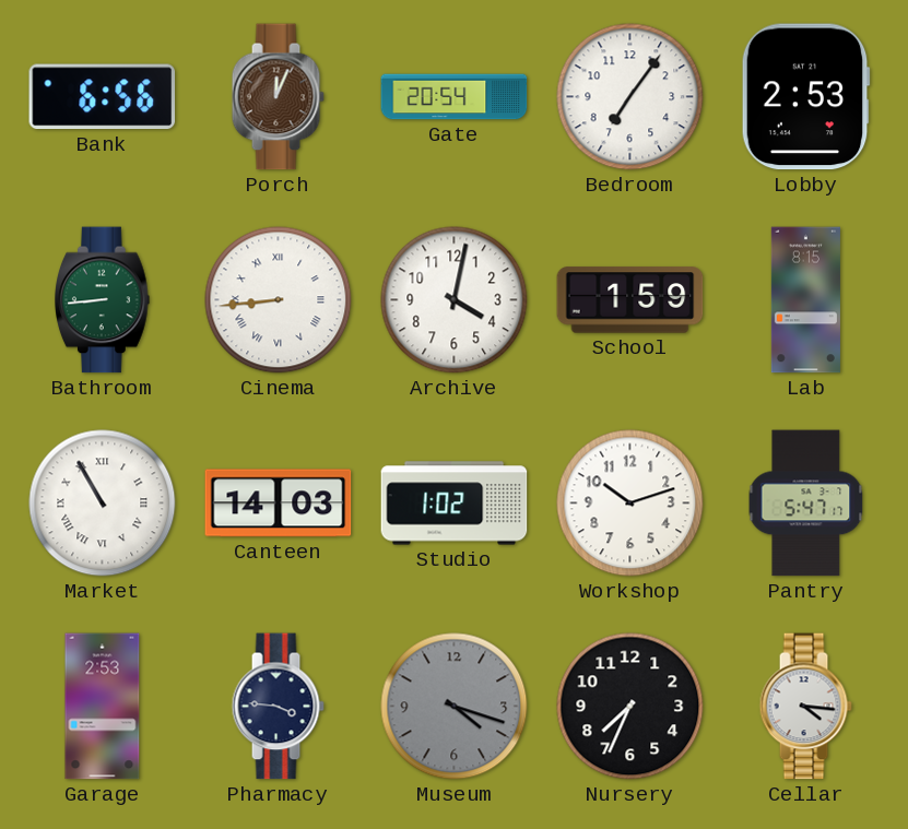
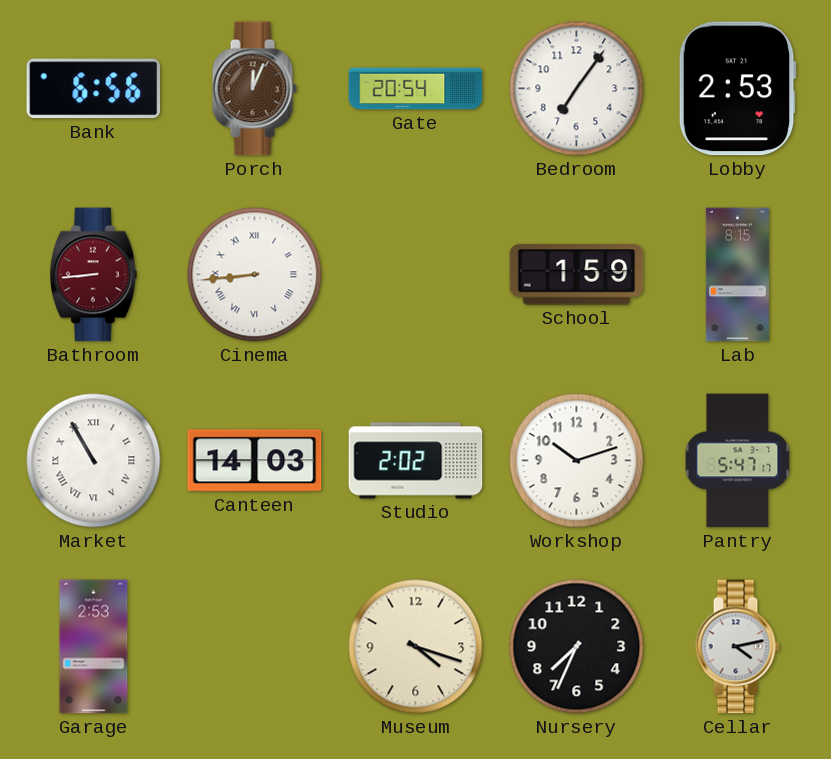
Bathroom dial: green -> burgundy
Archive: 4:02 -> none
Studio: 1:02 -> 2:02
Pharmacy: 3:46 -> none
Museum dial: grey -> cream
Cellar: 4:16 -> 4:13
